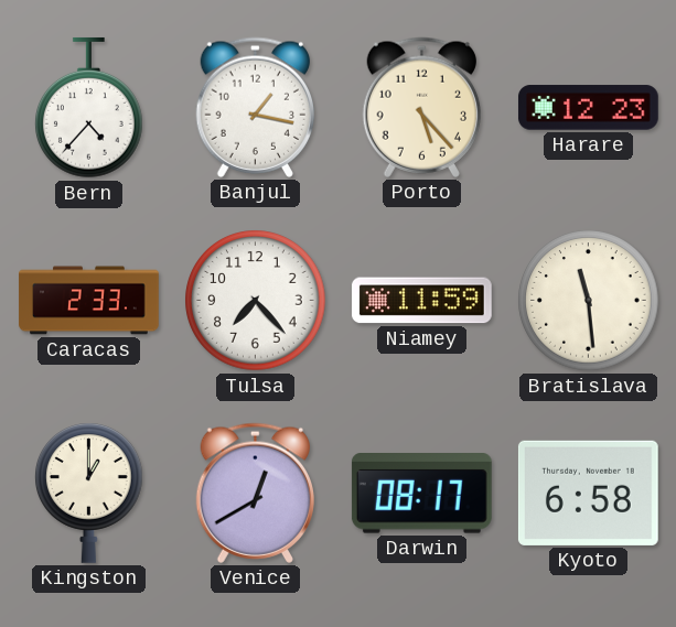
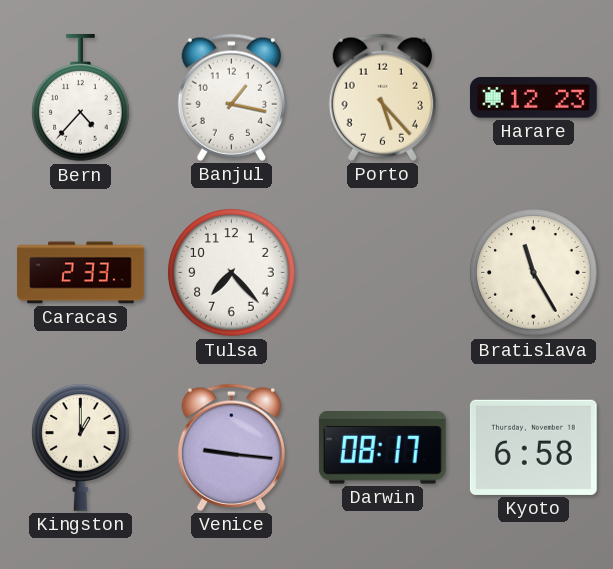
Niamey: 11:59 -> none
Bratislava: 11:29 -> 11:25
Venice: 12:40 -> 9:16
